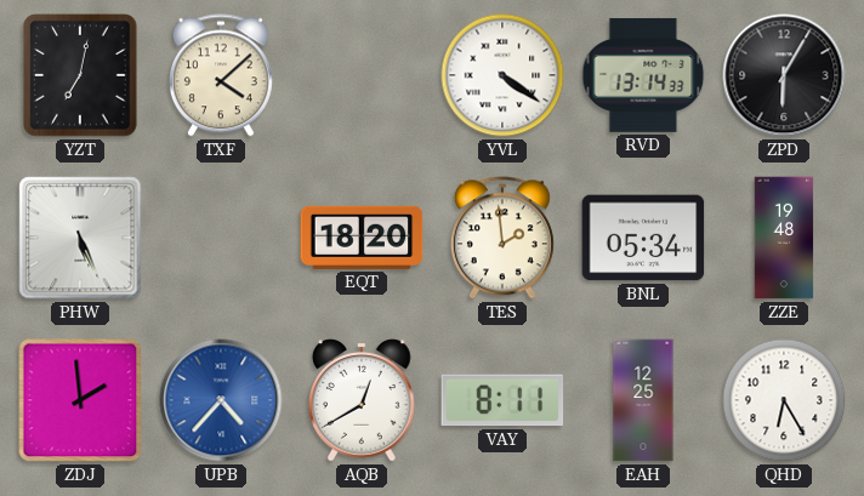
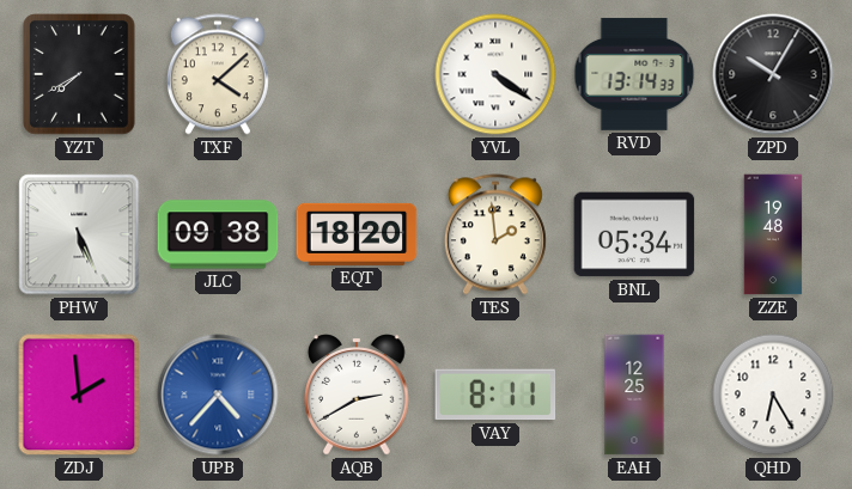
YZT: 7:02 -> 7:40
ZPD: 6:05 -> 10:05
JLC: none -> 09:38
AQB: 12:40 -> 2:40
